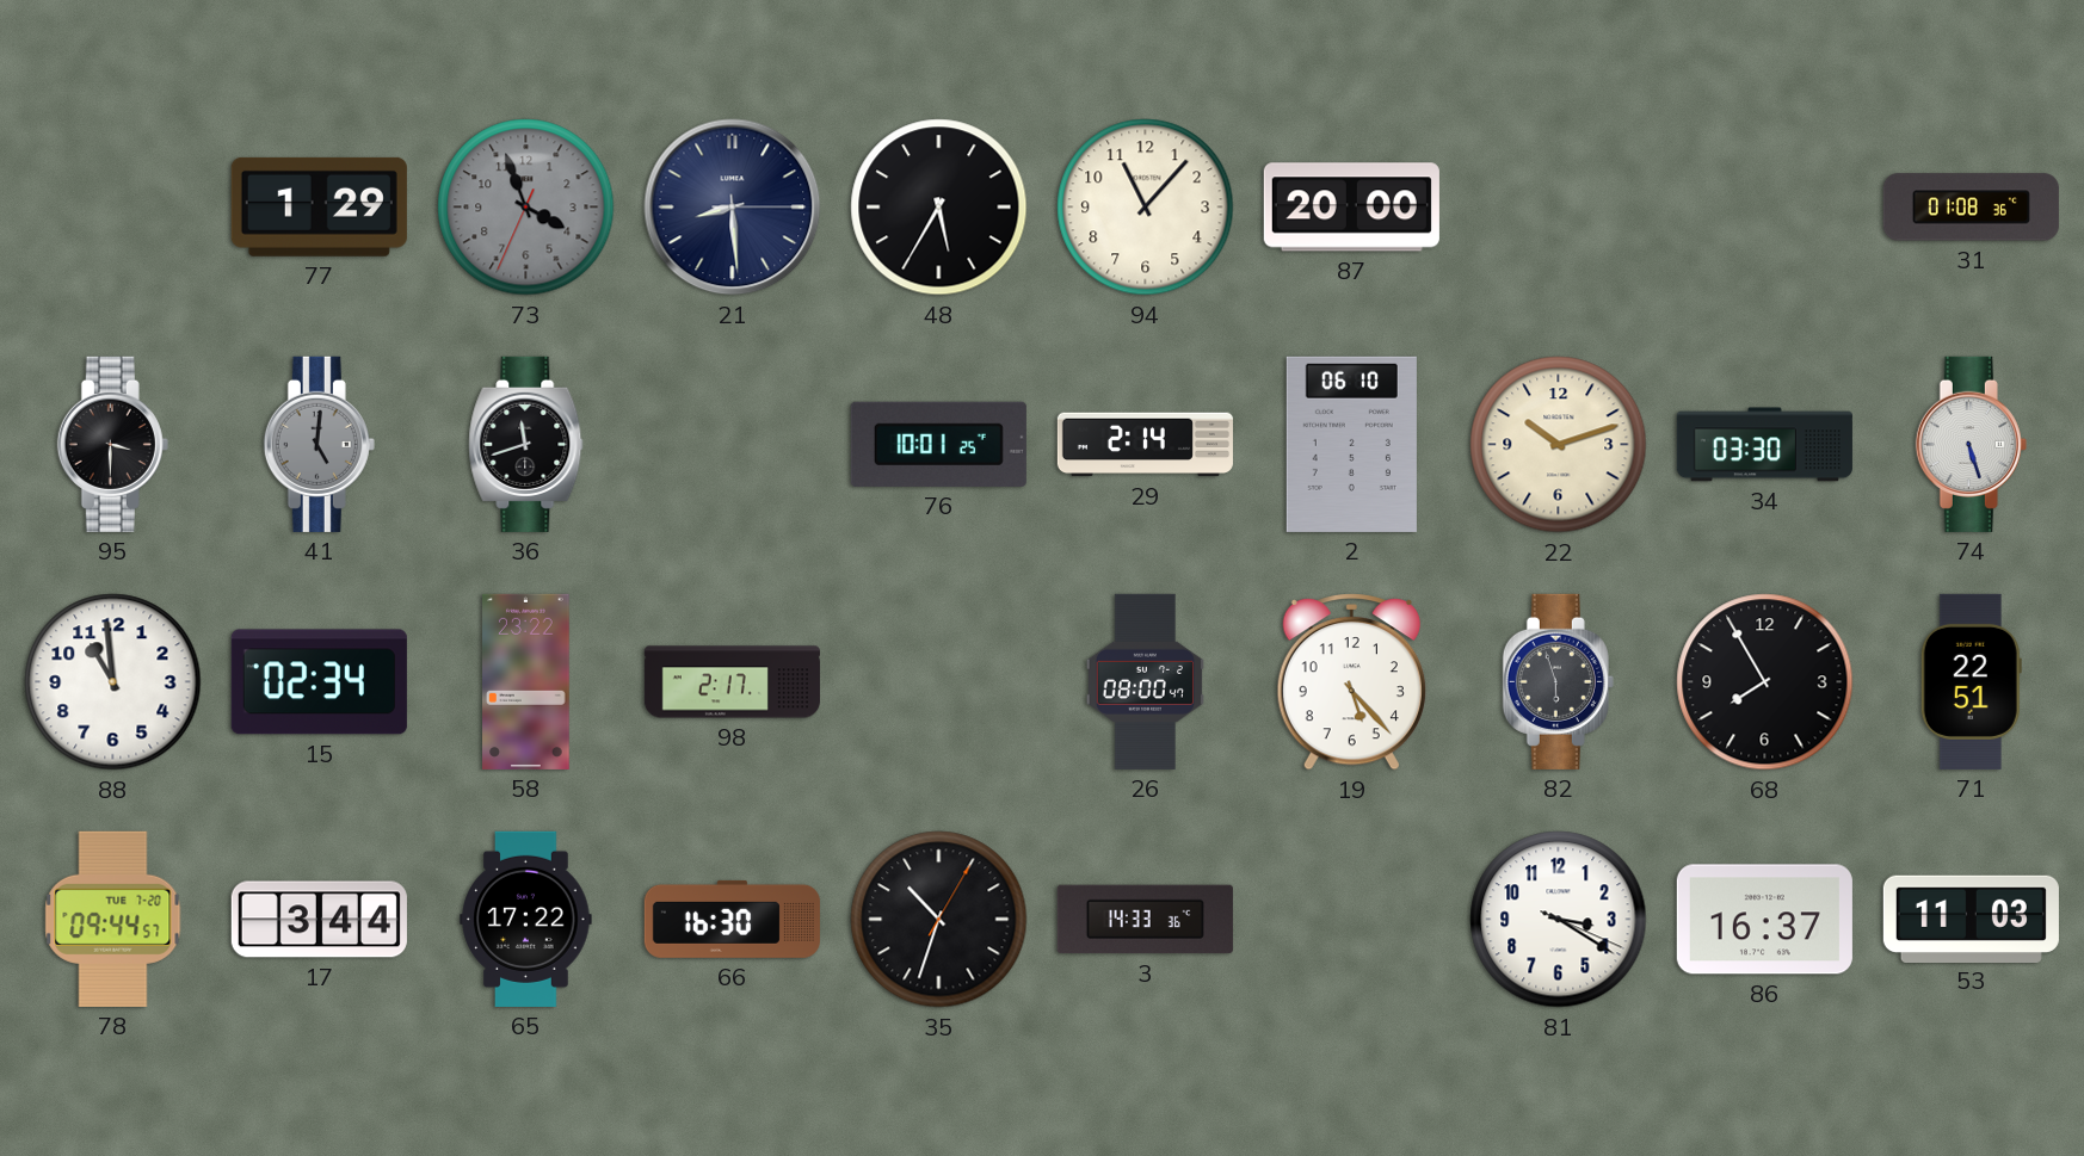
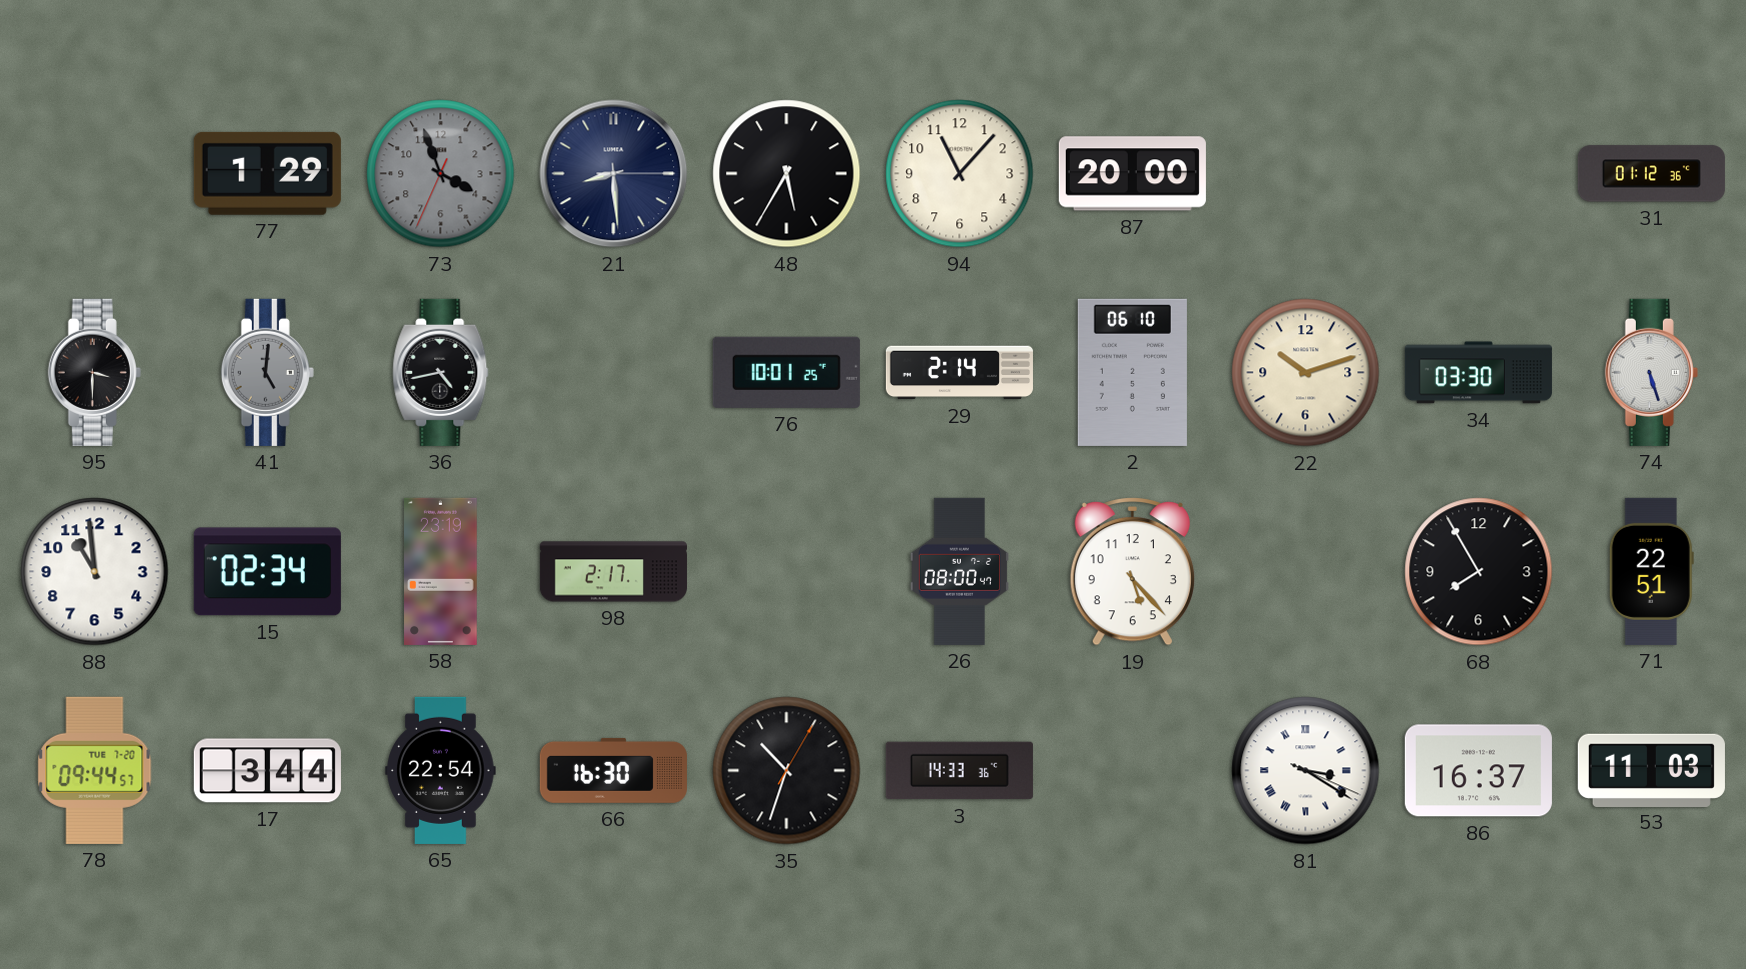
31: 01:08 -> 01:12
36: 11:42 -> 4:43
58: 23:22 -> 23:19
82: 5:57 -> none
65: 17:22 -> 22:54
81 numerals: Arabic -> Roman
